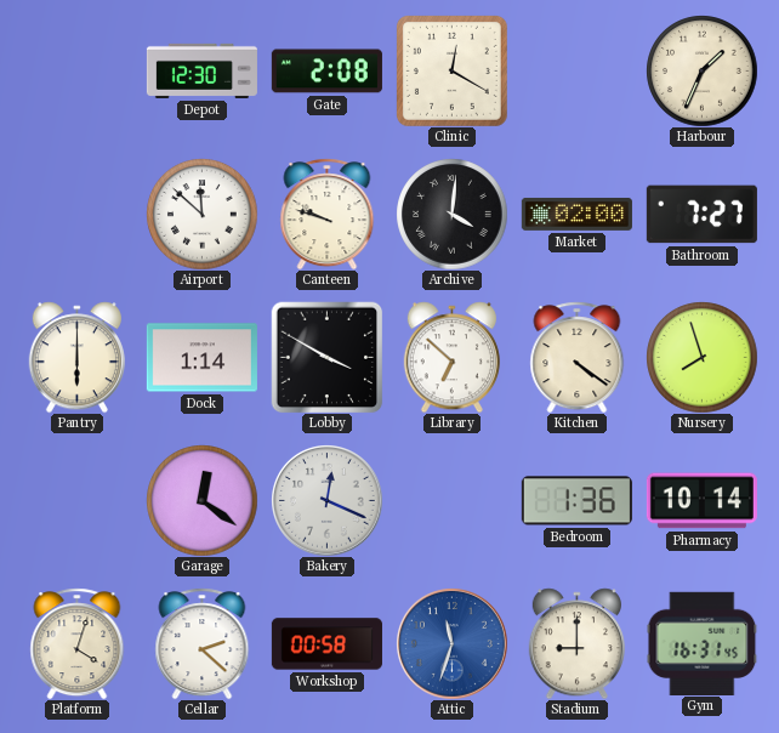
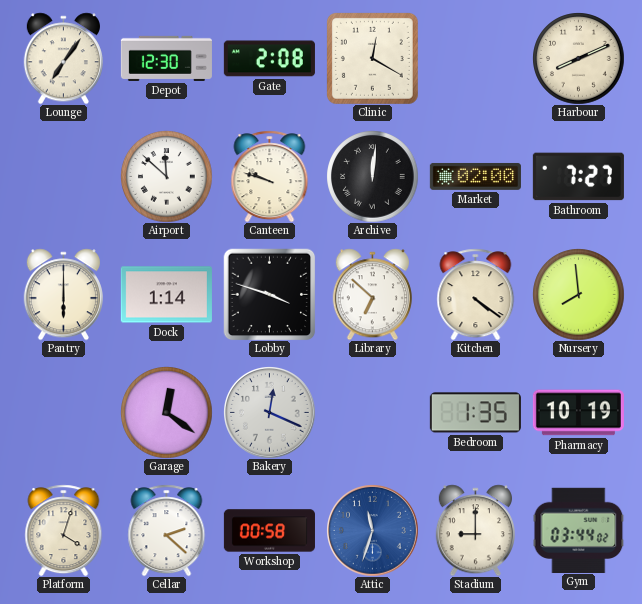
Lounge: none -> 7:06
Harbour: 1:34 -> 8:11
Archive: 4:01 -> 12:01
Lobby: 3:50 -> 3:48
Nursery: 7:57 -> 7:59
Bedroom: 1:36 -> 1:35
Pharmacy: 10:14 -> 10:19
Gym: 16:31 -> 03:44
